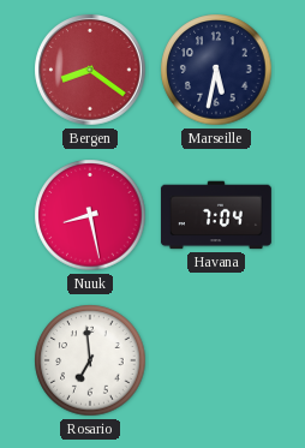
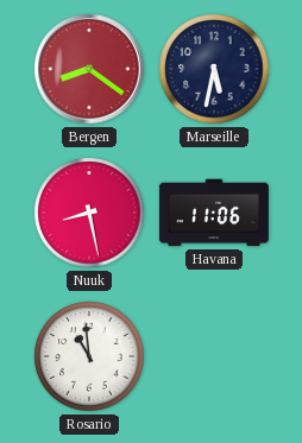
Havana: 7:04 -> 11:06
Rosario: 6:59 -> 10:59
